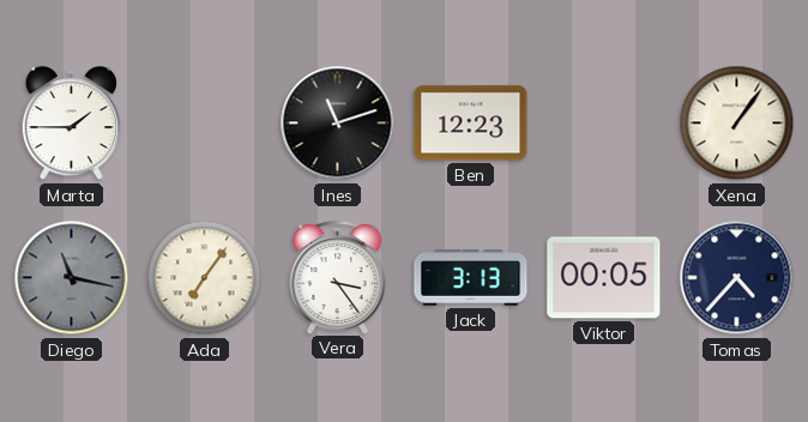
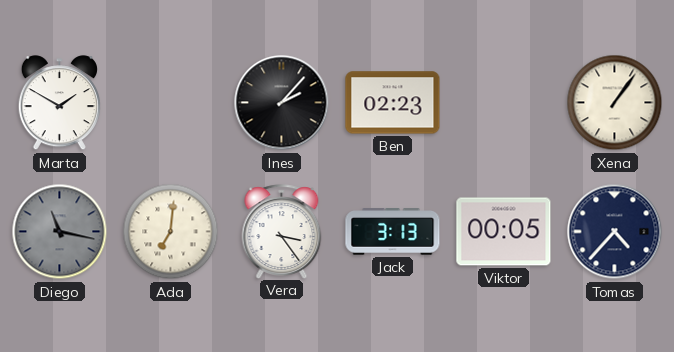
Marta: 1:45 -> 1:50
Ines: 11:12 -> 2:07
Ben: 12:23 -> 02:23
Ada: 7:06 -> 7:01
